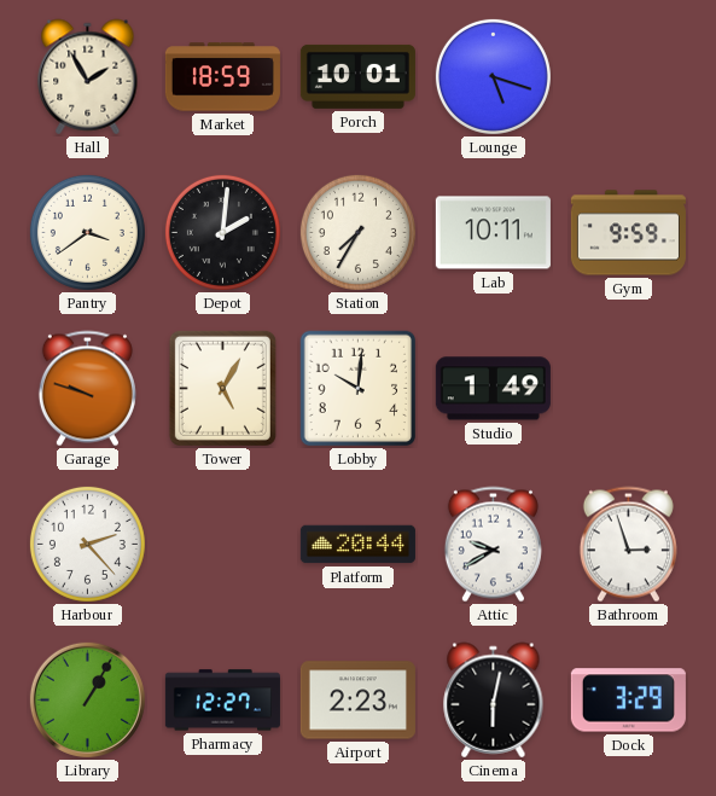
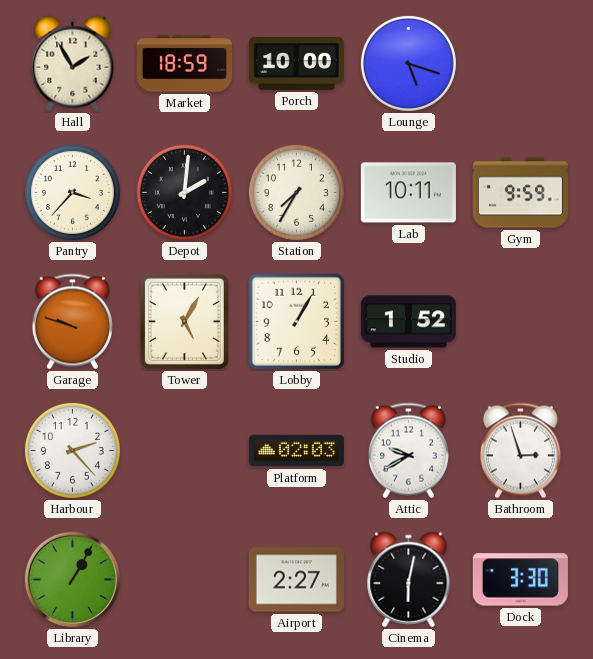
Porch: 10:01 -> 10:00
Pantry: 3:39 -> 3:37
Lobby: 10:01 -> 1:05
Studio: 1:49 -> 1:52
Platform: 20:44 -> 02:03
Pharmacy: 12:27 -> none
Airport: 2:23 -> 2:27
Dock: 3:29 -> 3:30
